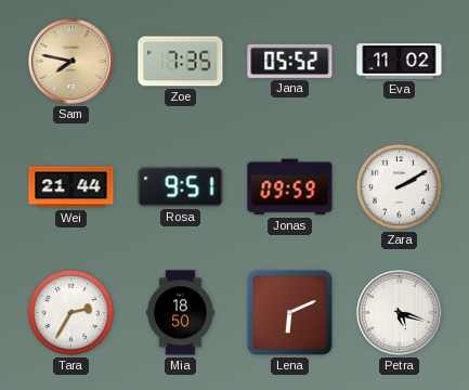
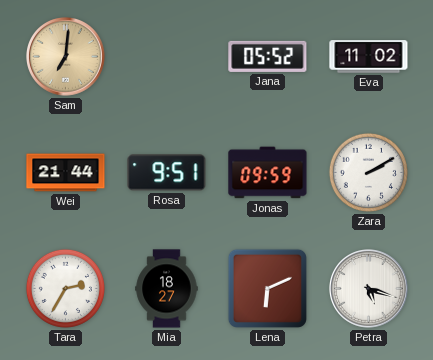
Sam: 7:47 -> 7:01
Zoe: 7:35 -> none
Mia: 18:50 -> 18:27
